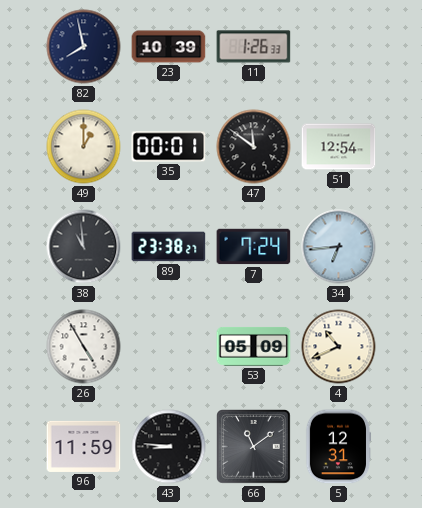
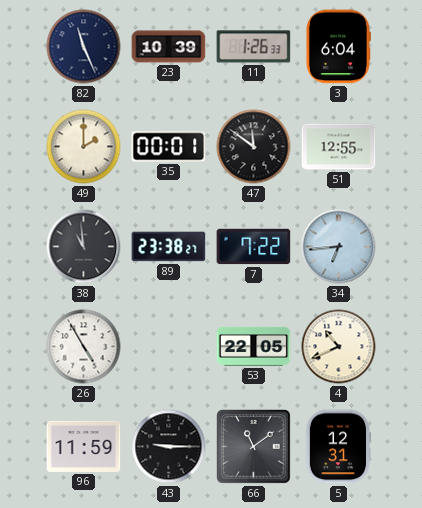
82: 7:58 -> 11:26
3: none -> 6:04
49: 1:00 -> 2:00
51: 12:54 -> 12:55
7: 7:24 -> 7:22
53: 05:09 -> 22:05
43: 8:46 -> 9:15
